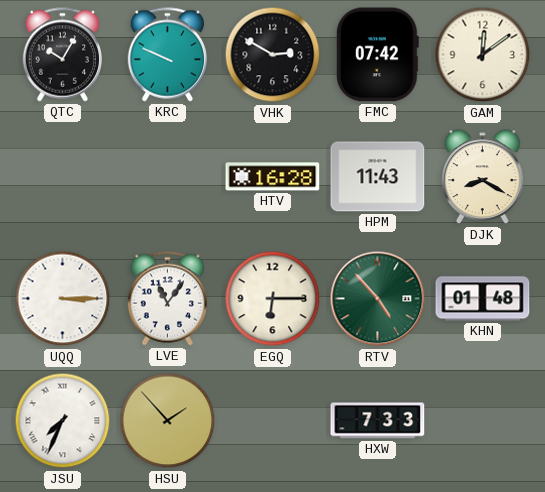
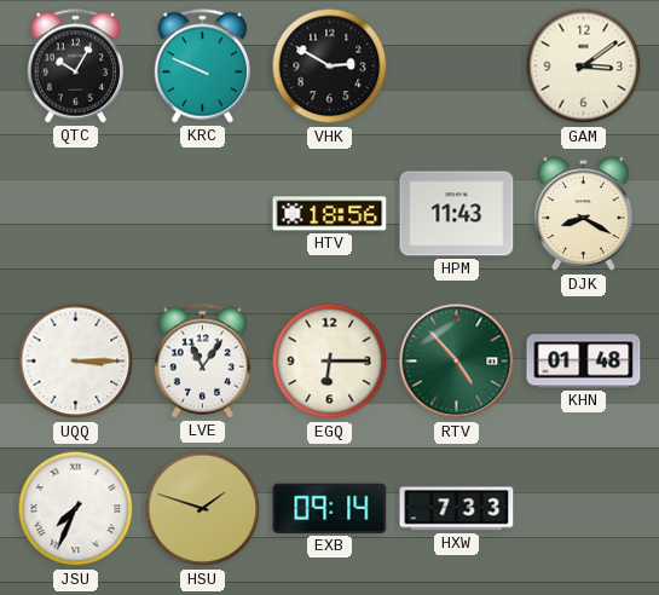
FMC: 07:42 -> none
GAM: 12:09 -> 3:09
HTV: 16:28 -> 18:56
HSU: 1:53 -> 1:48
EXB: none -> 09:14
